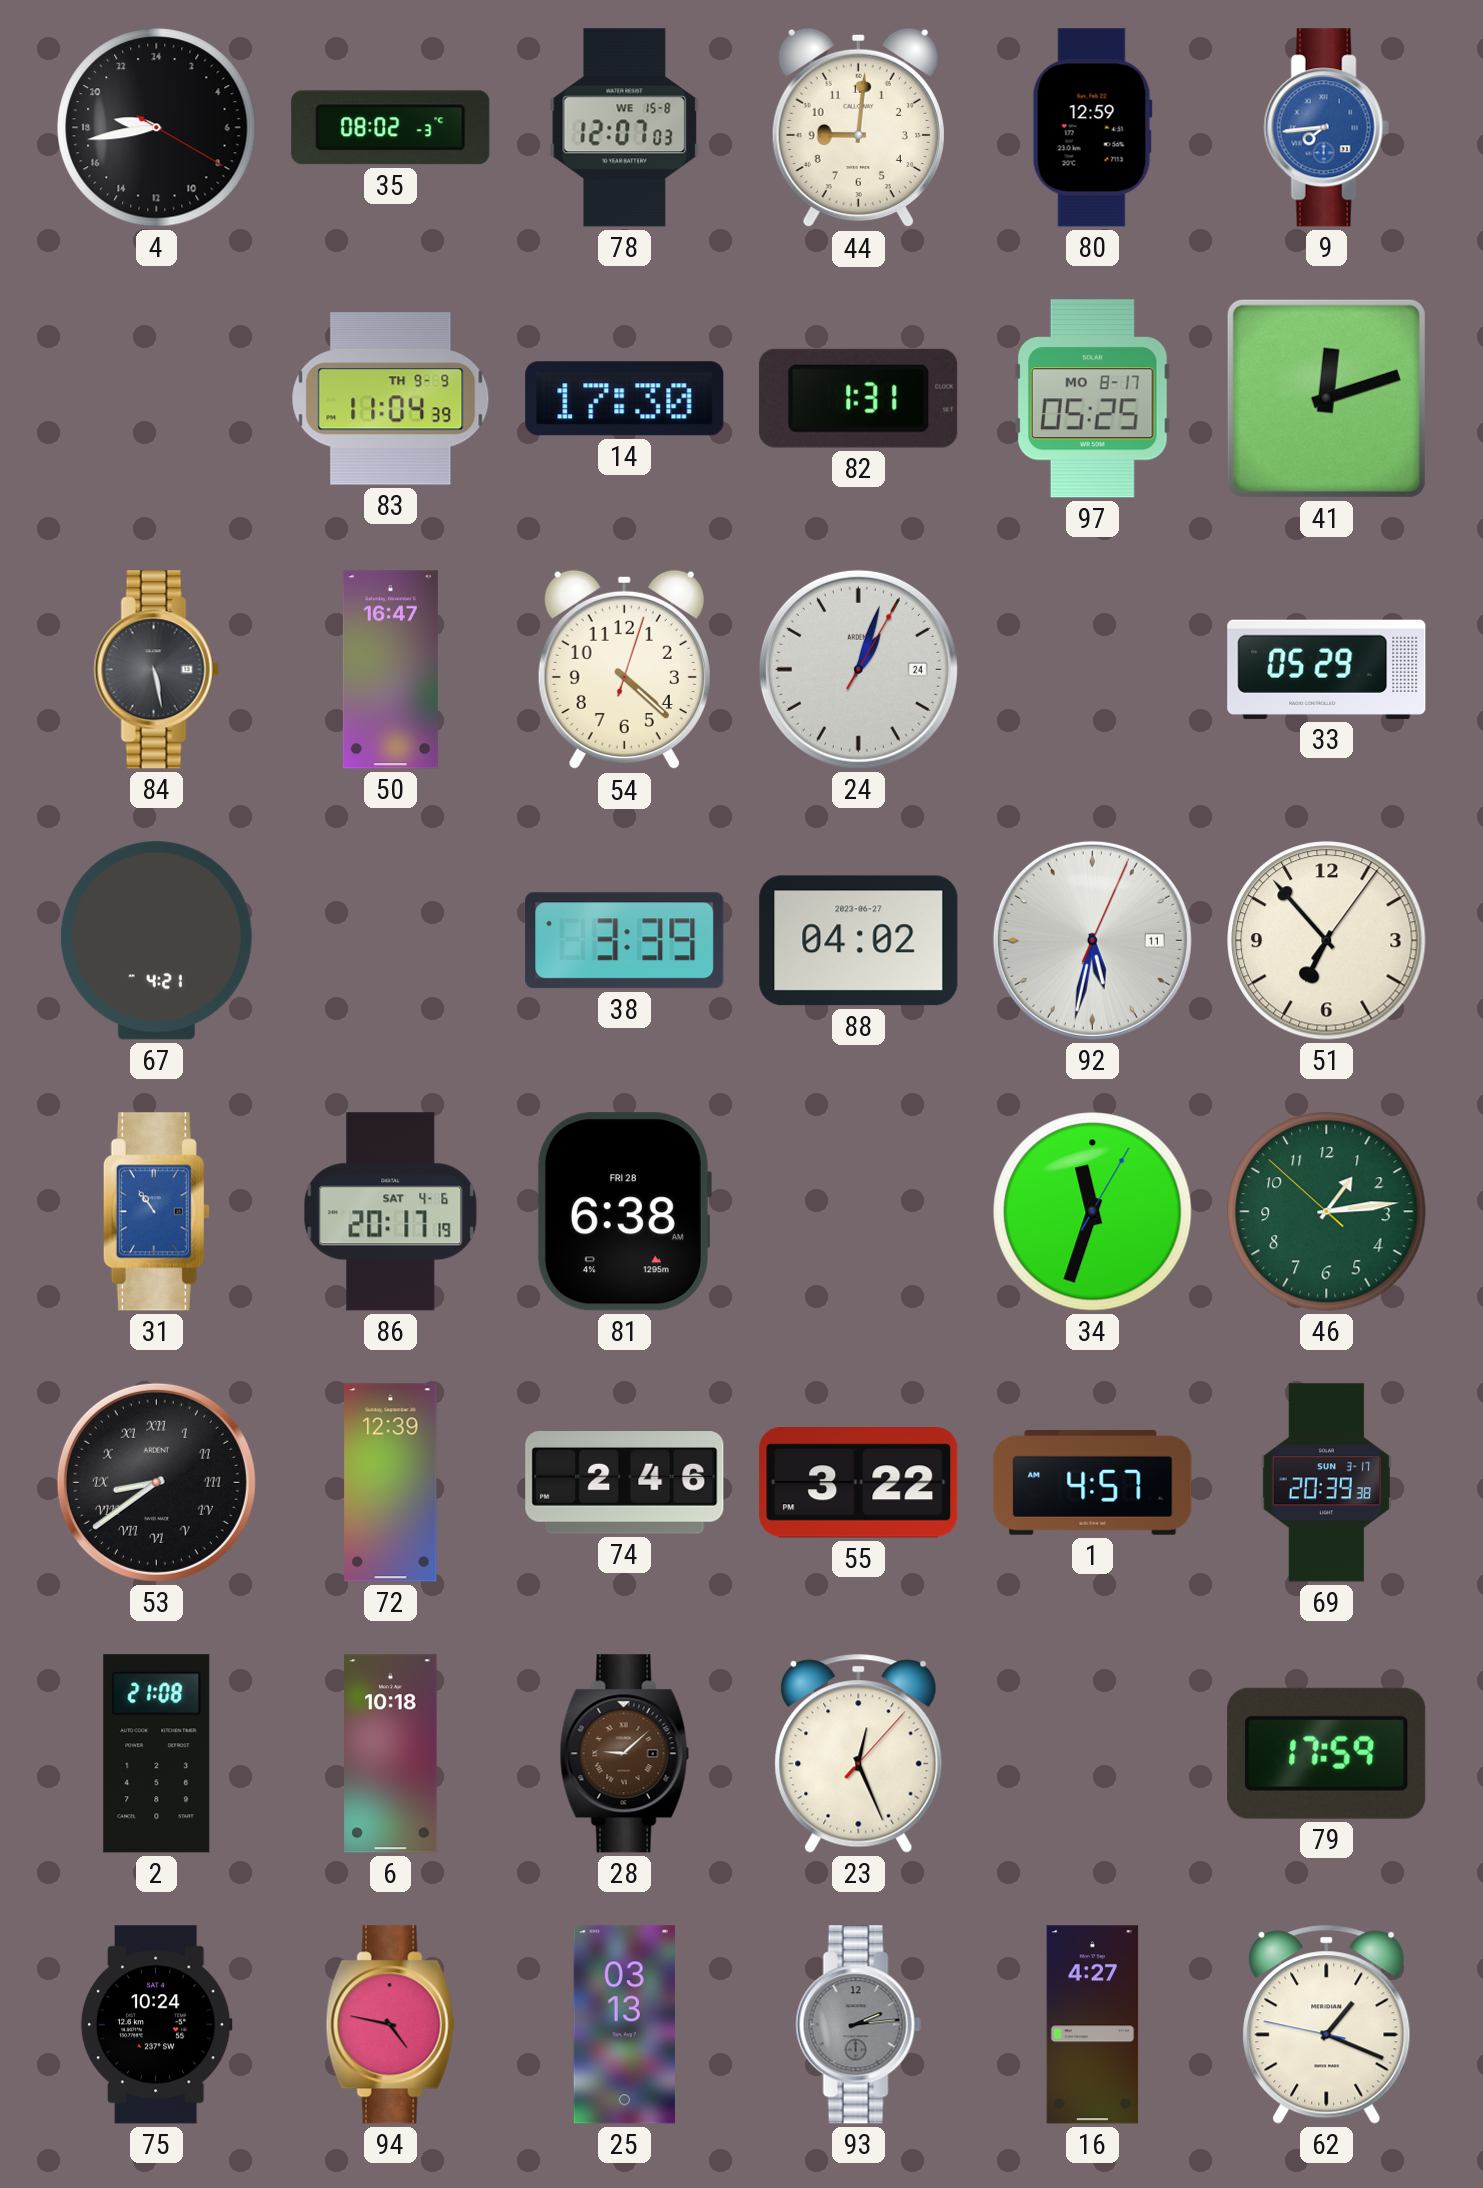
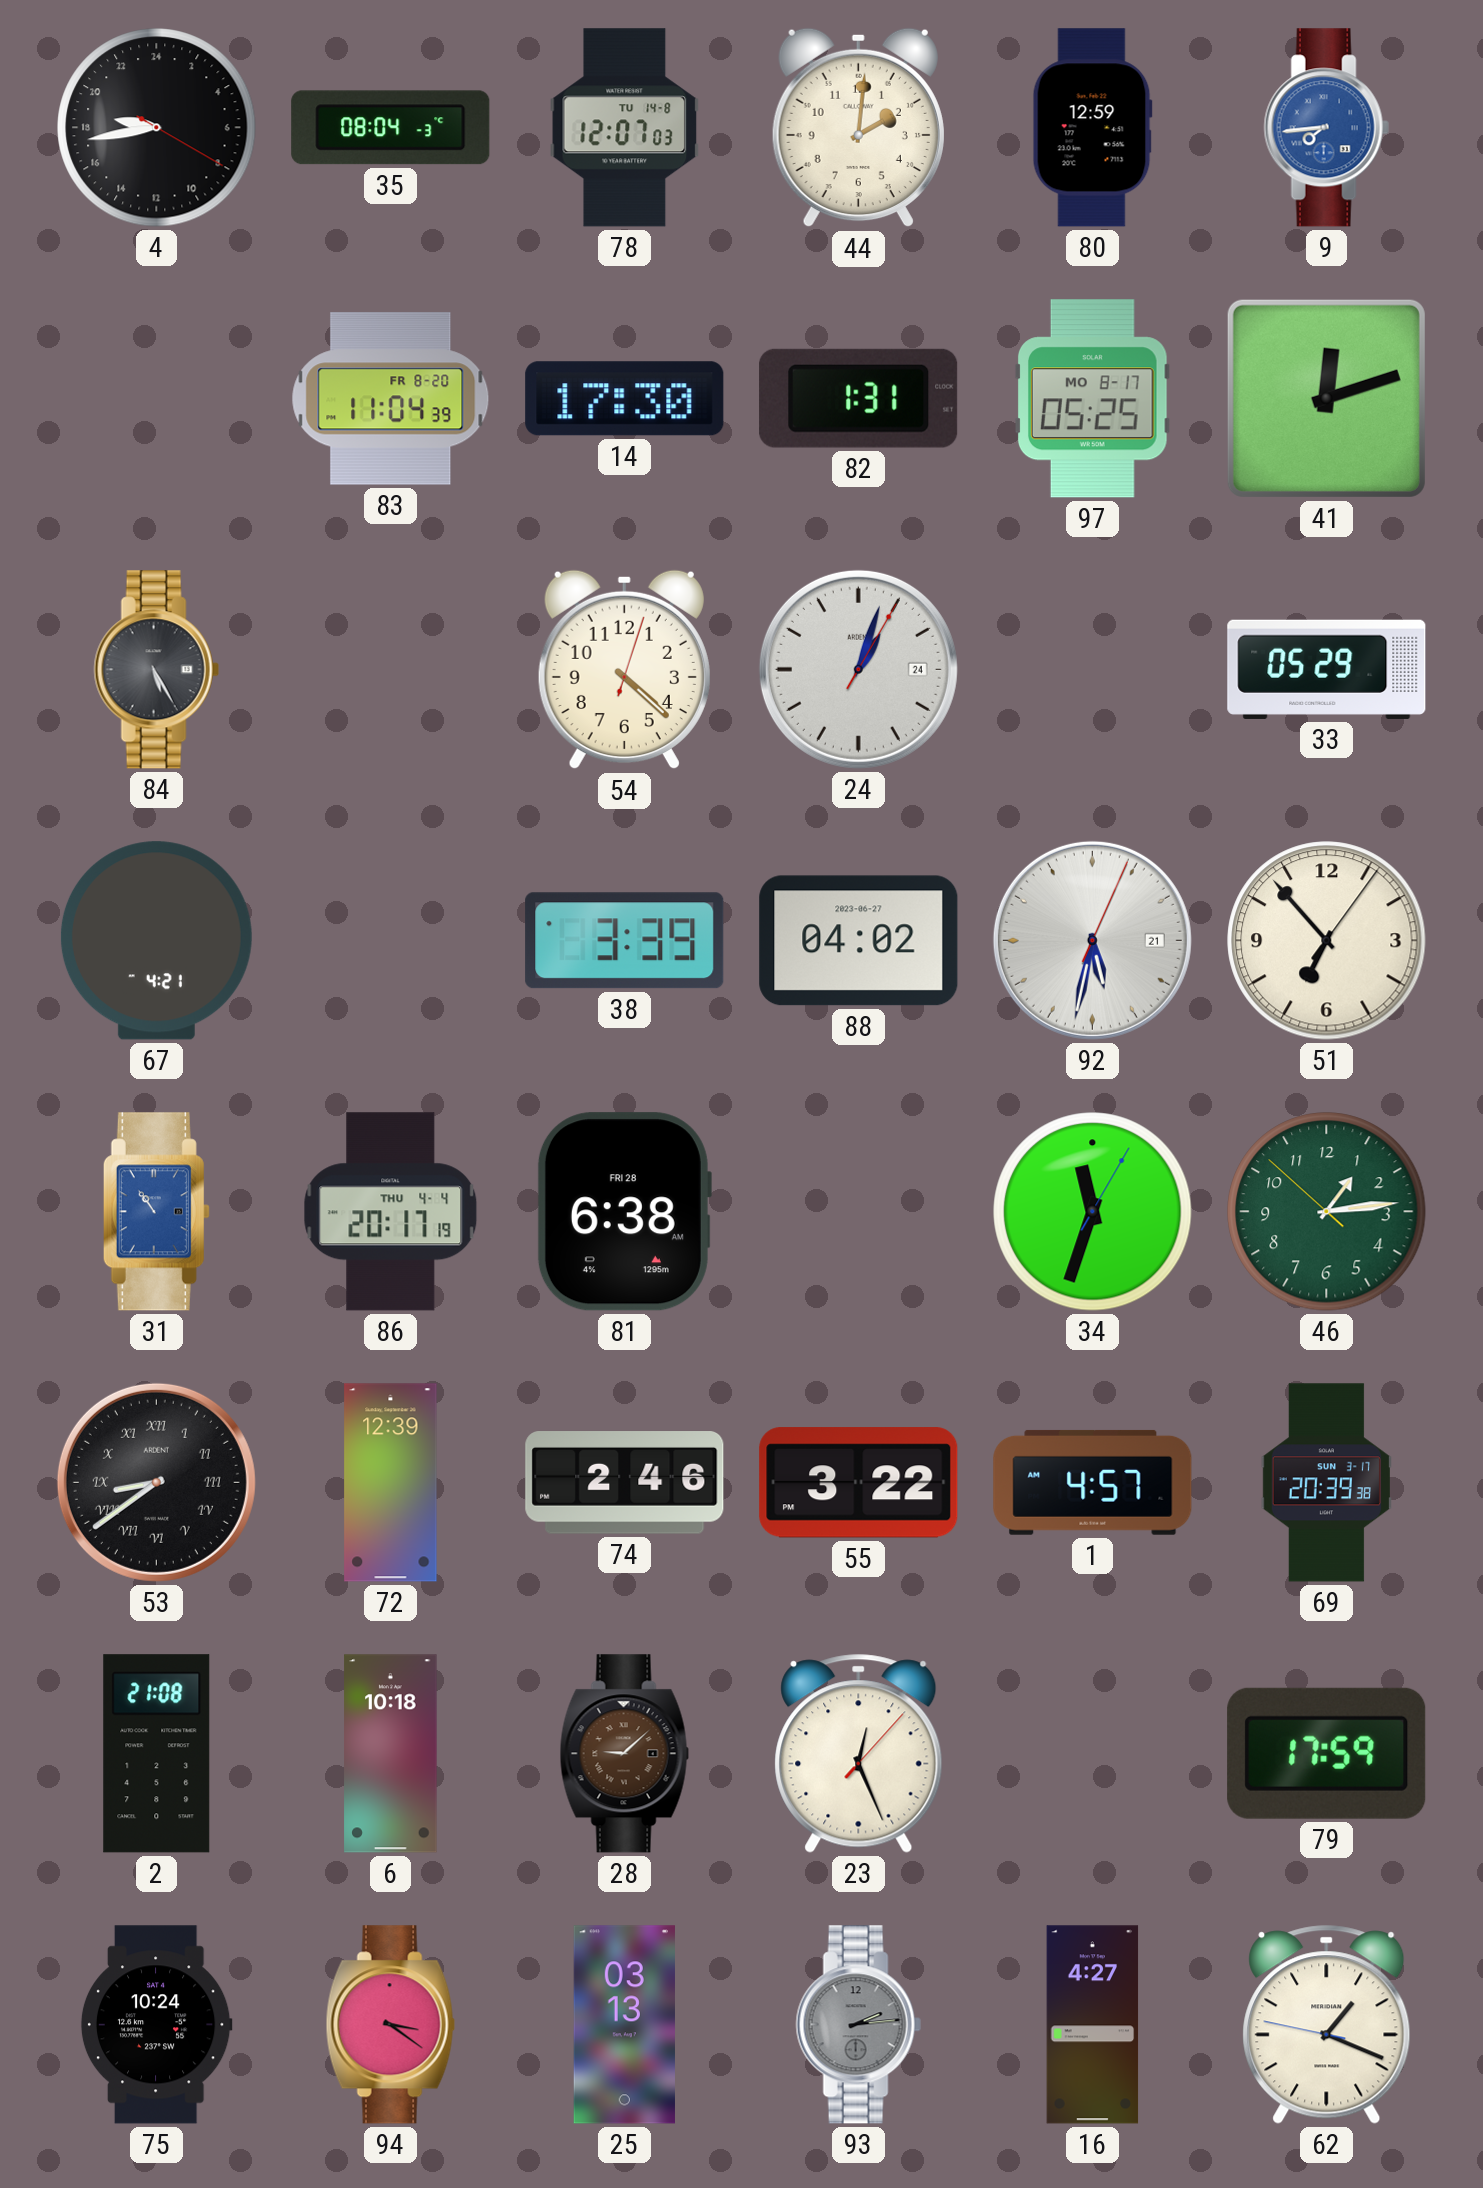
35: 08:02 -> 08:04
78 date: WE 15-8 -> TU 14-8
44: 9:01 -> 2:01
83 date: TH 9-9 -> FR 8-20
84: 5:28 -> 5:25
50: 16:47 -> none
92 date: 11 -> 21
86 date: SAT 4-6 -> THU 4-4
94: 4:47 -> 3:21
